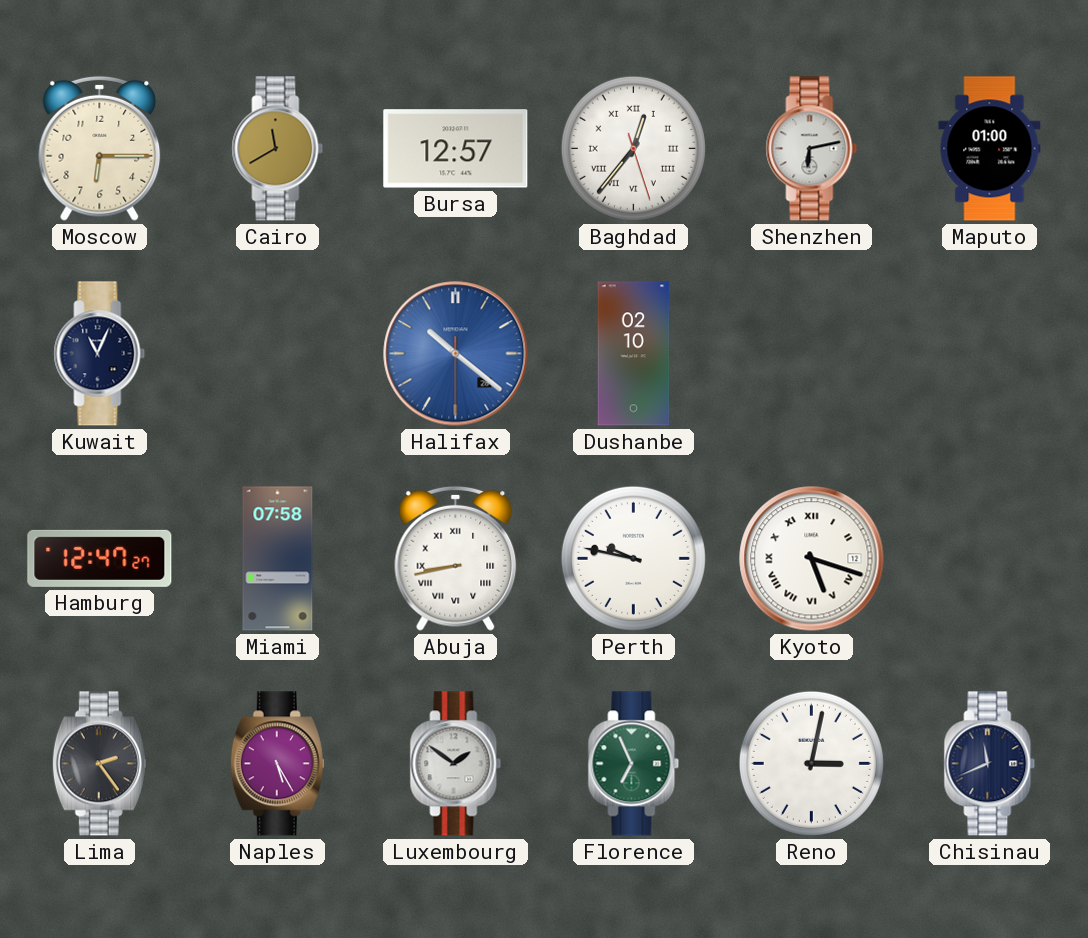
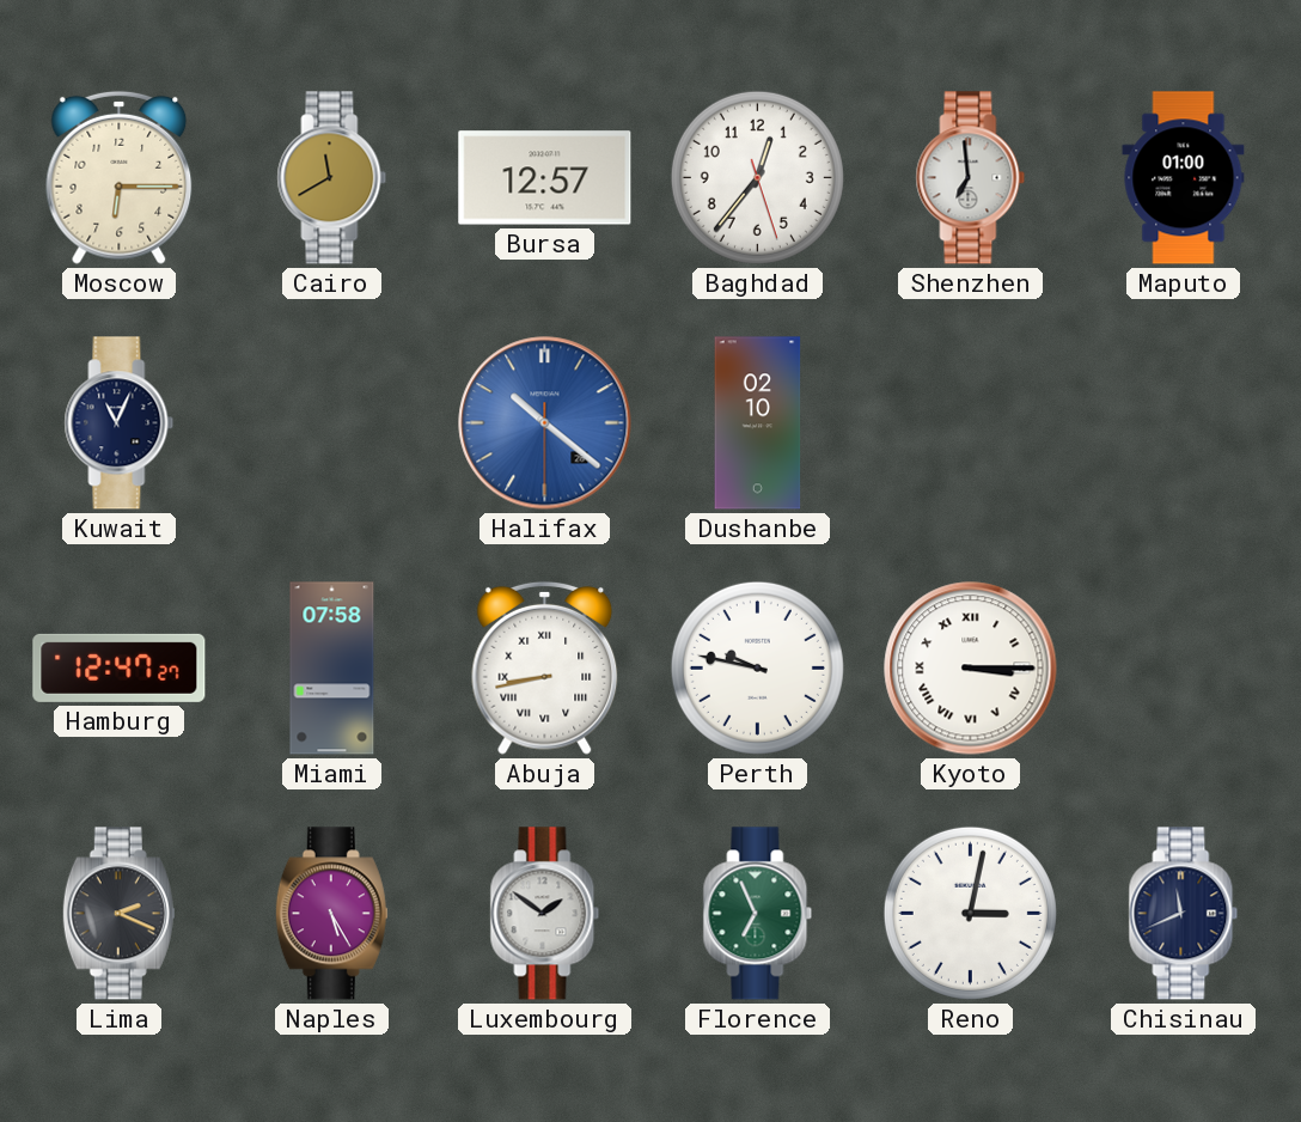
Baghdad numerals: Roman -> Arabic
Shenzhen: 6:13 -> 6:59
Kyoto: 5:18 -> 3:15
Lima: 2:24 -> 2:19
